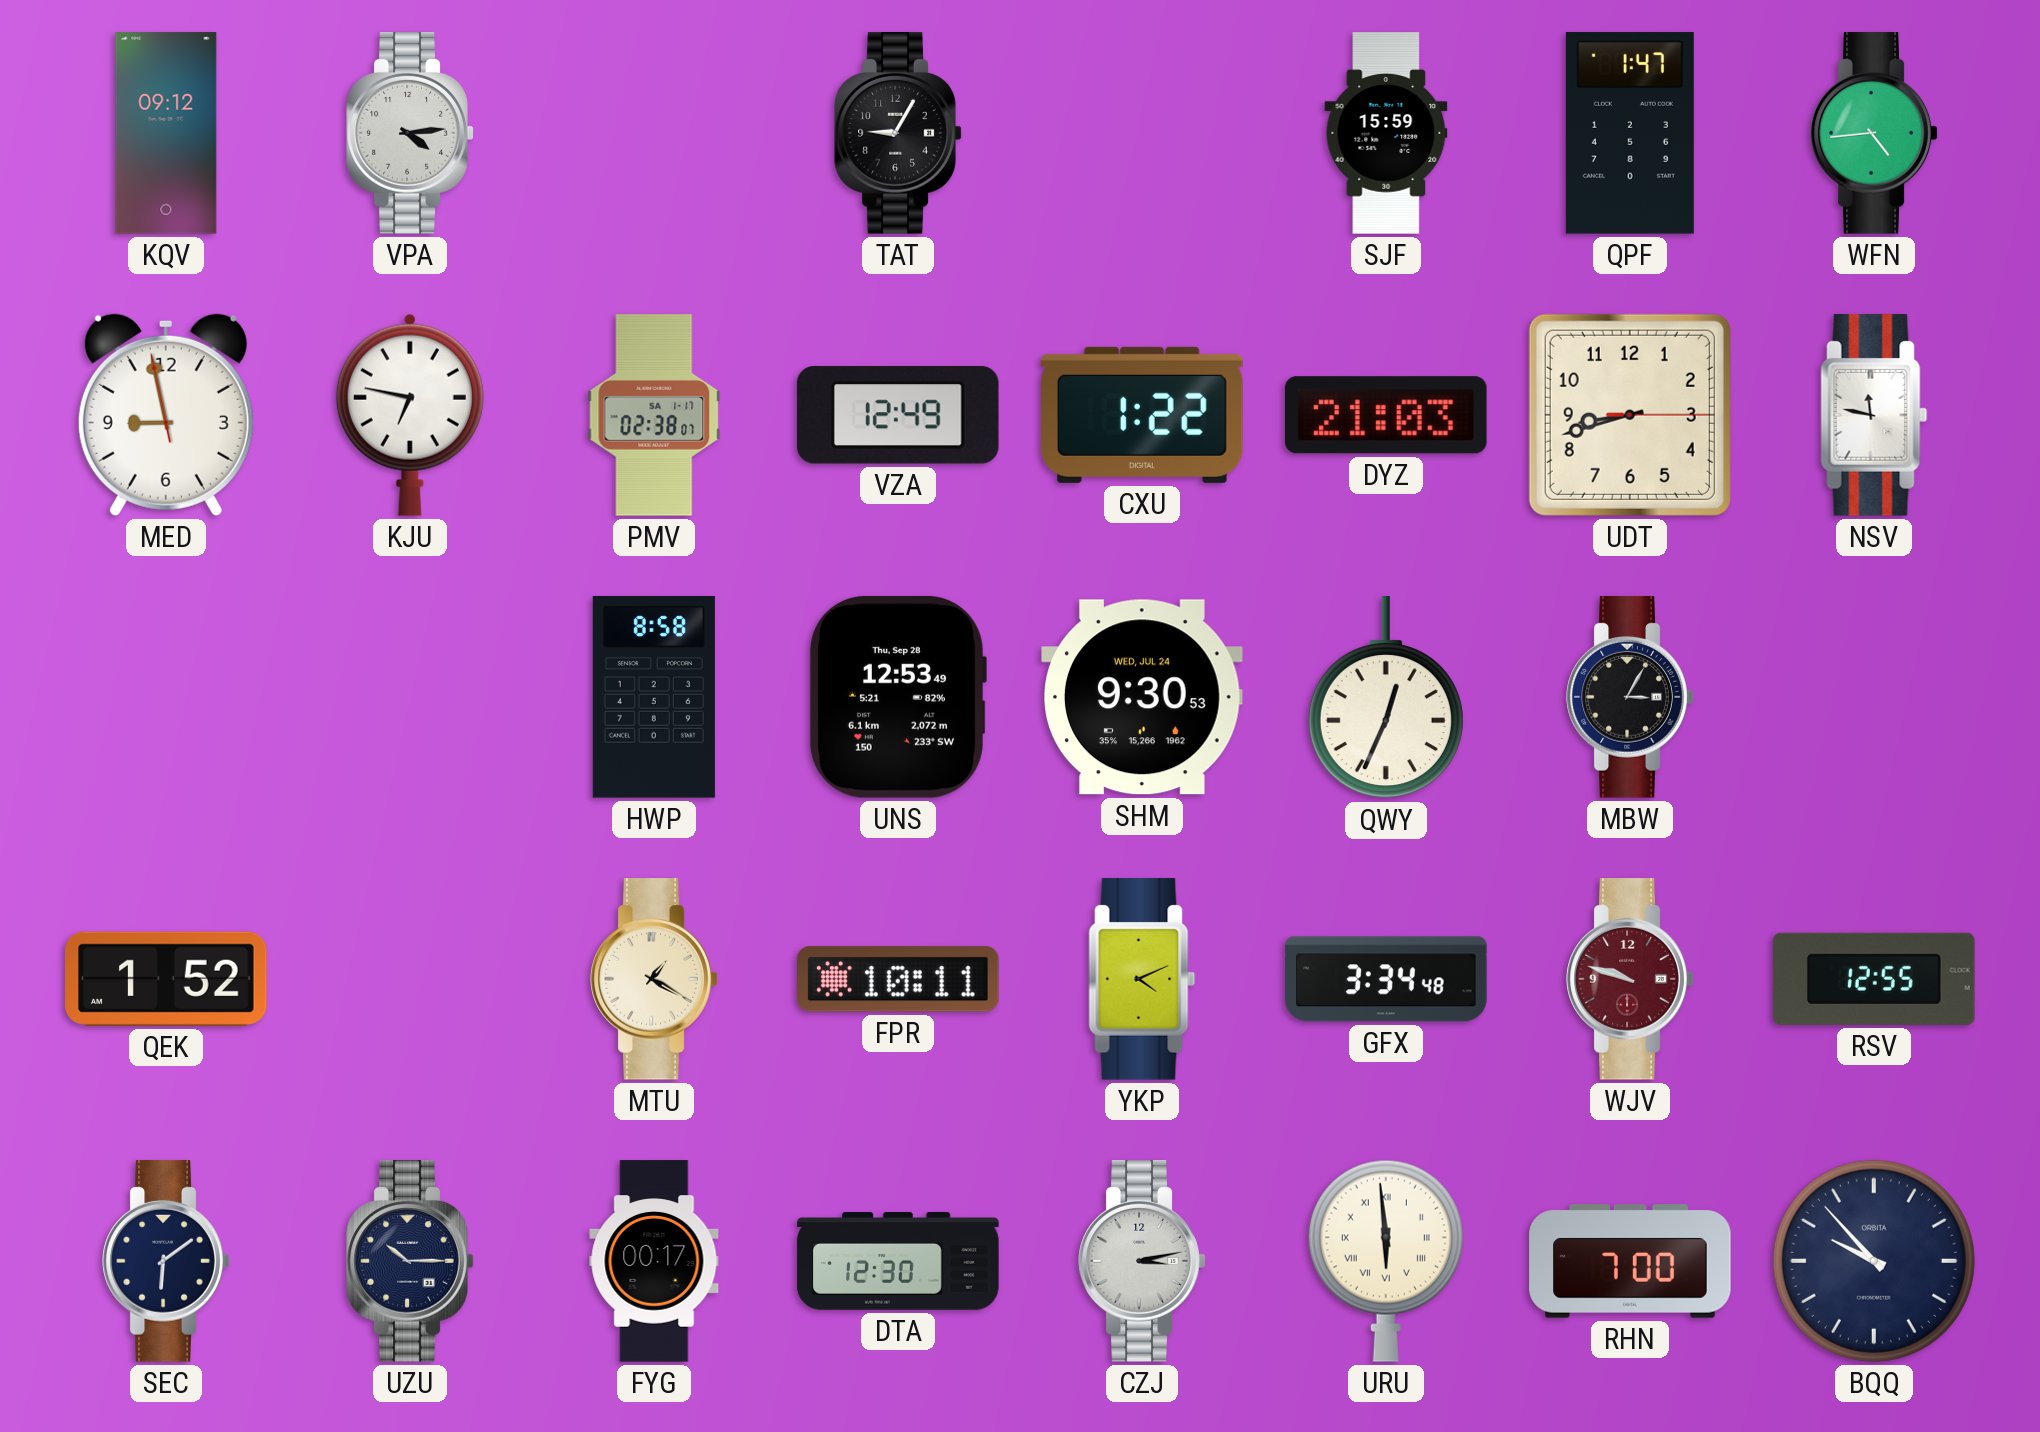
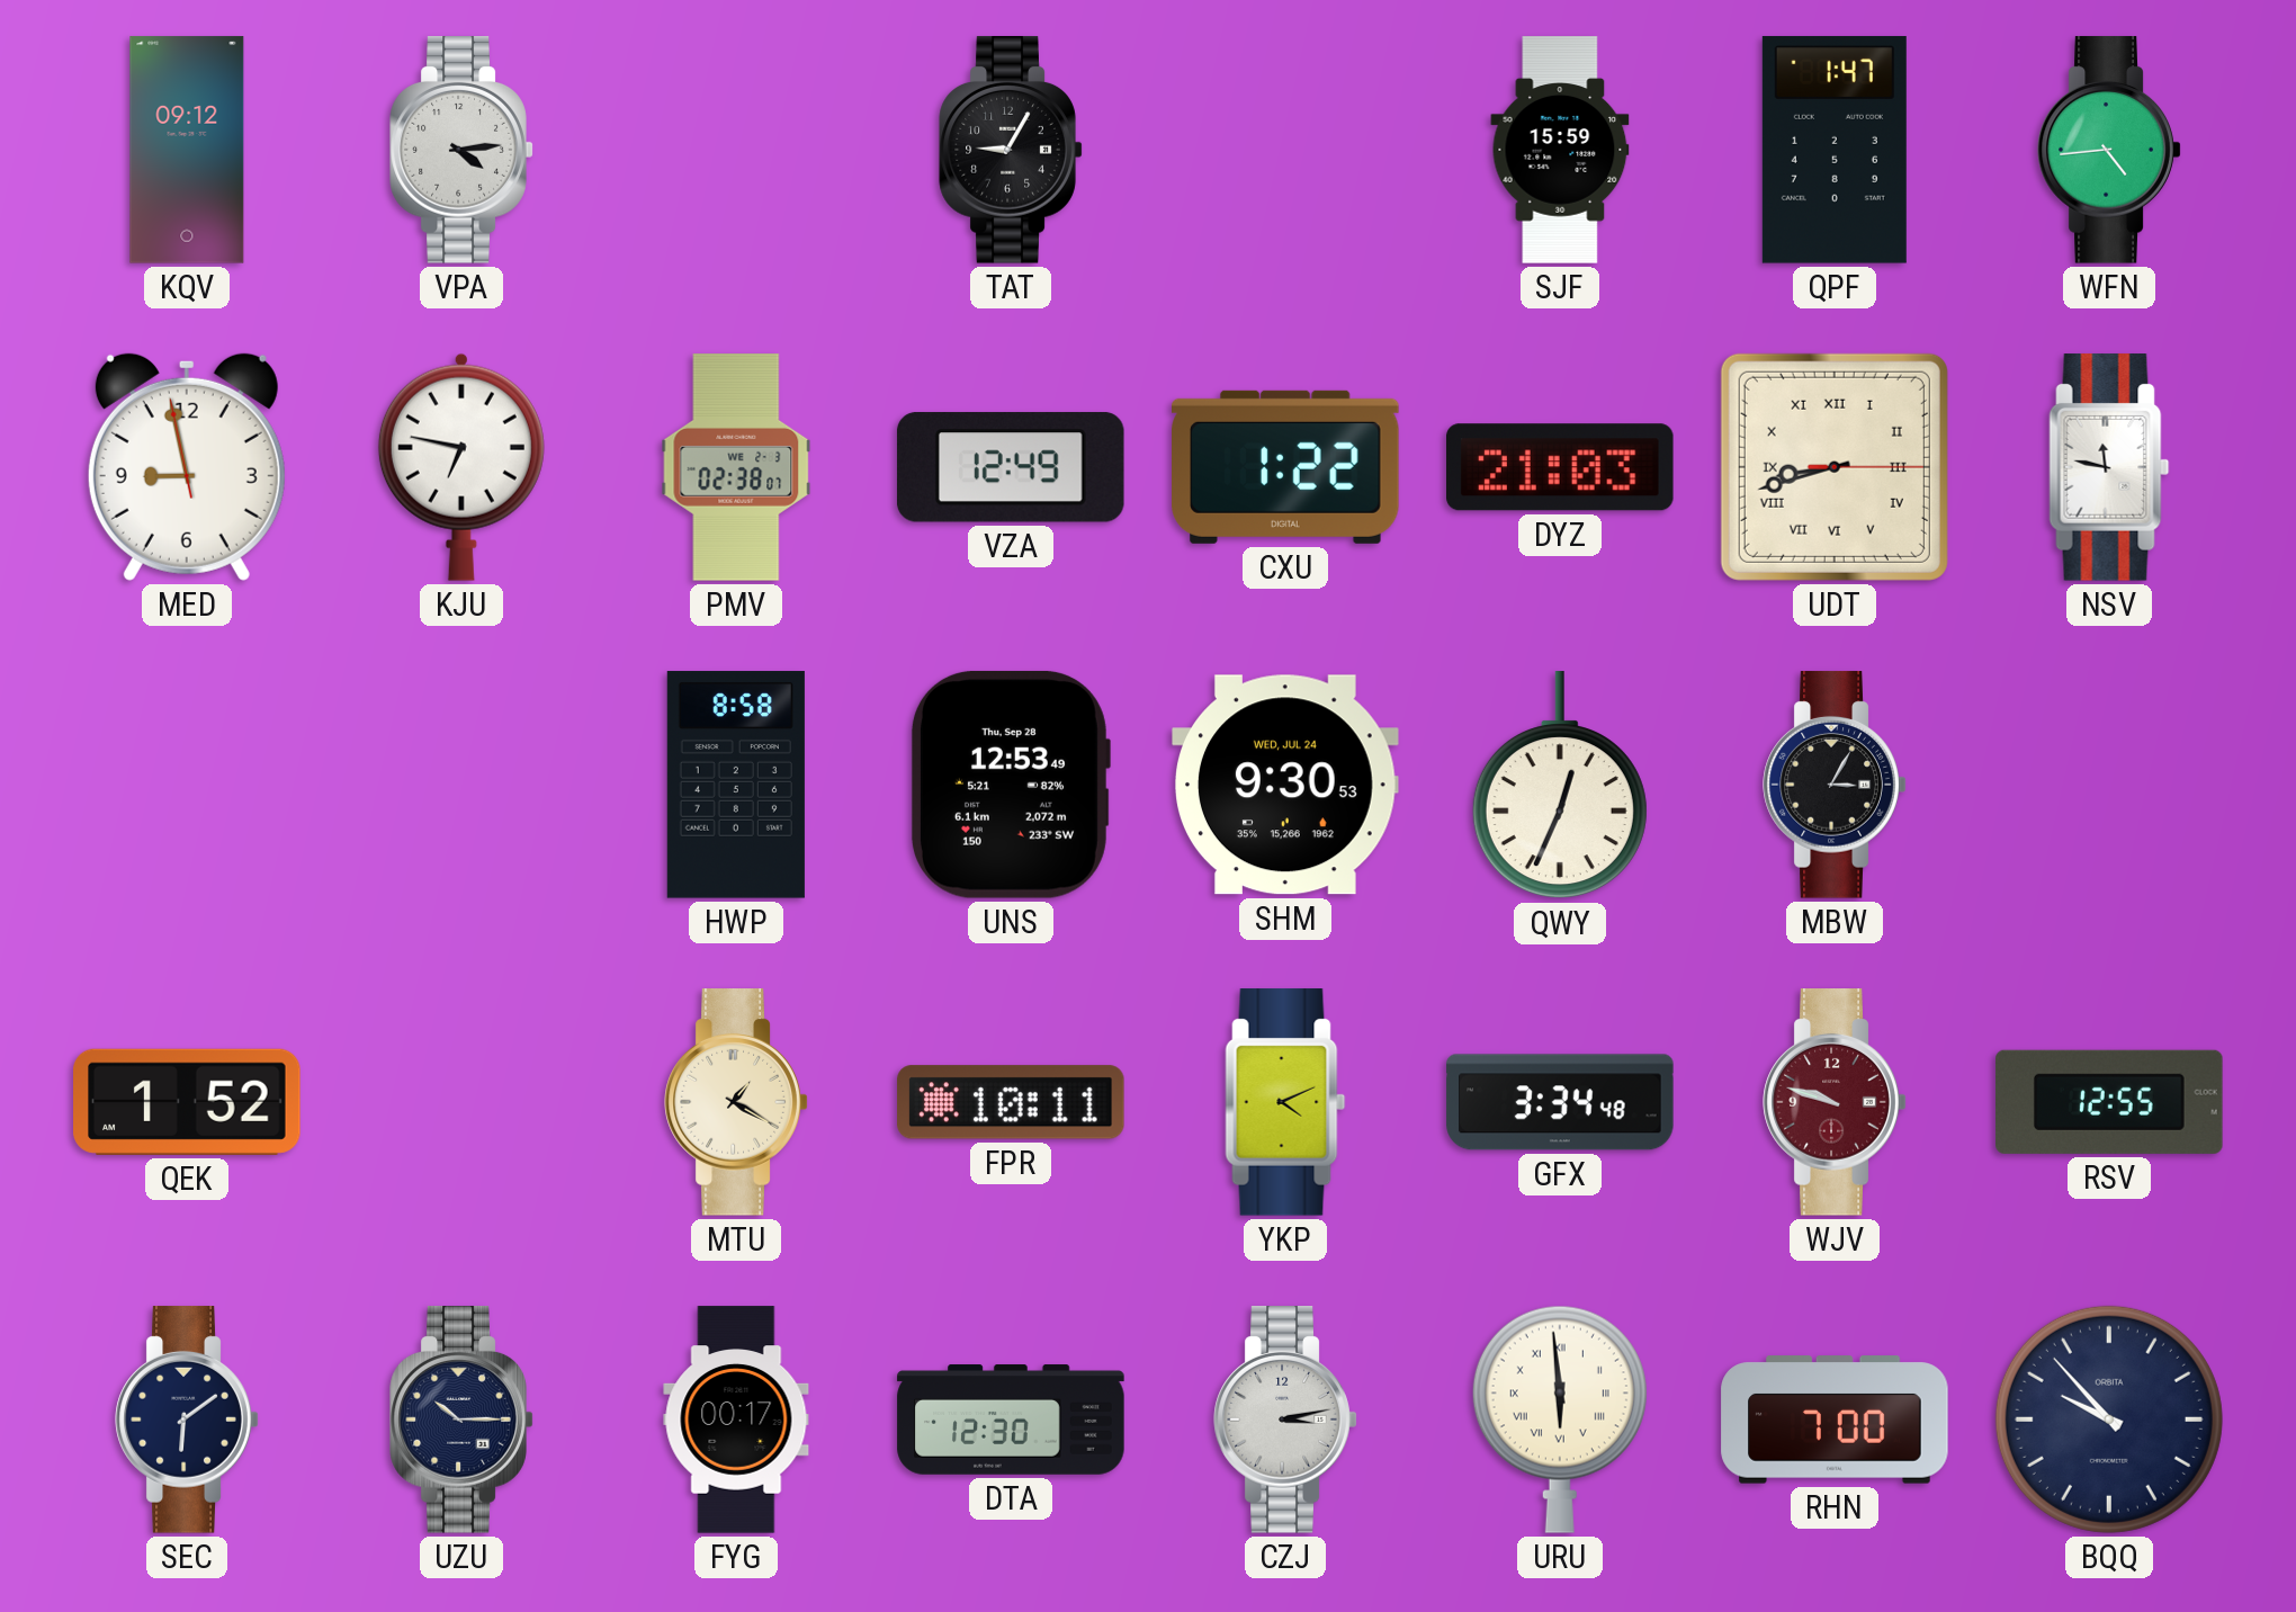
PMV date: SA 1-17 -> WE 2-3
UDT numerals: Arabic -> Roman
